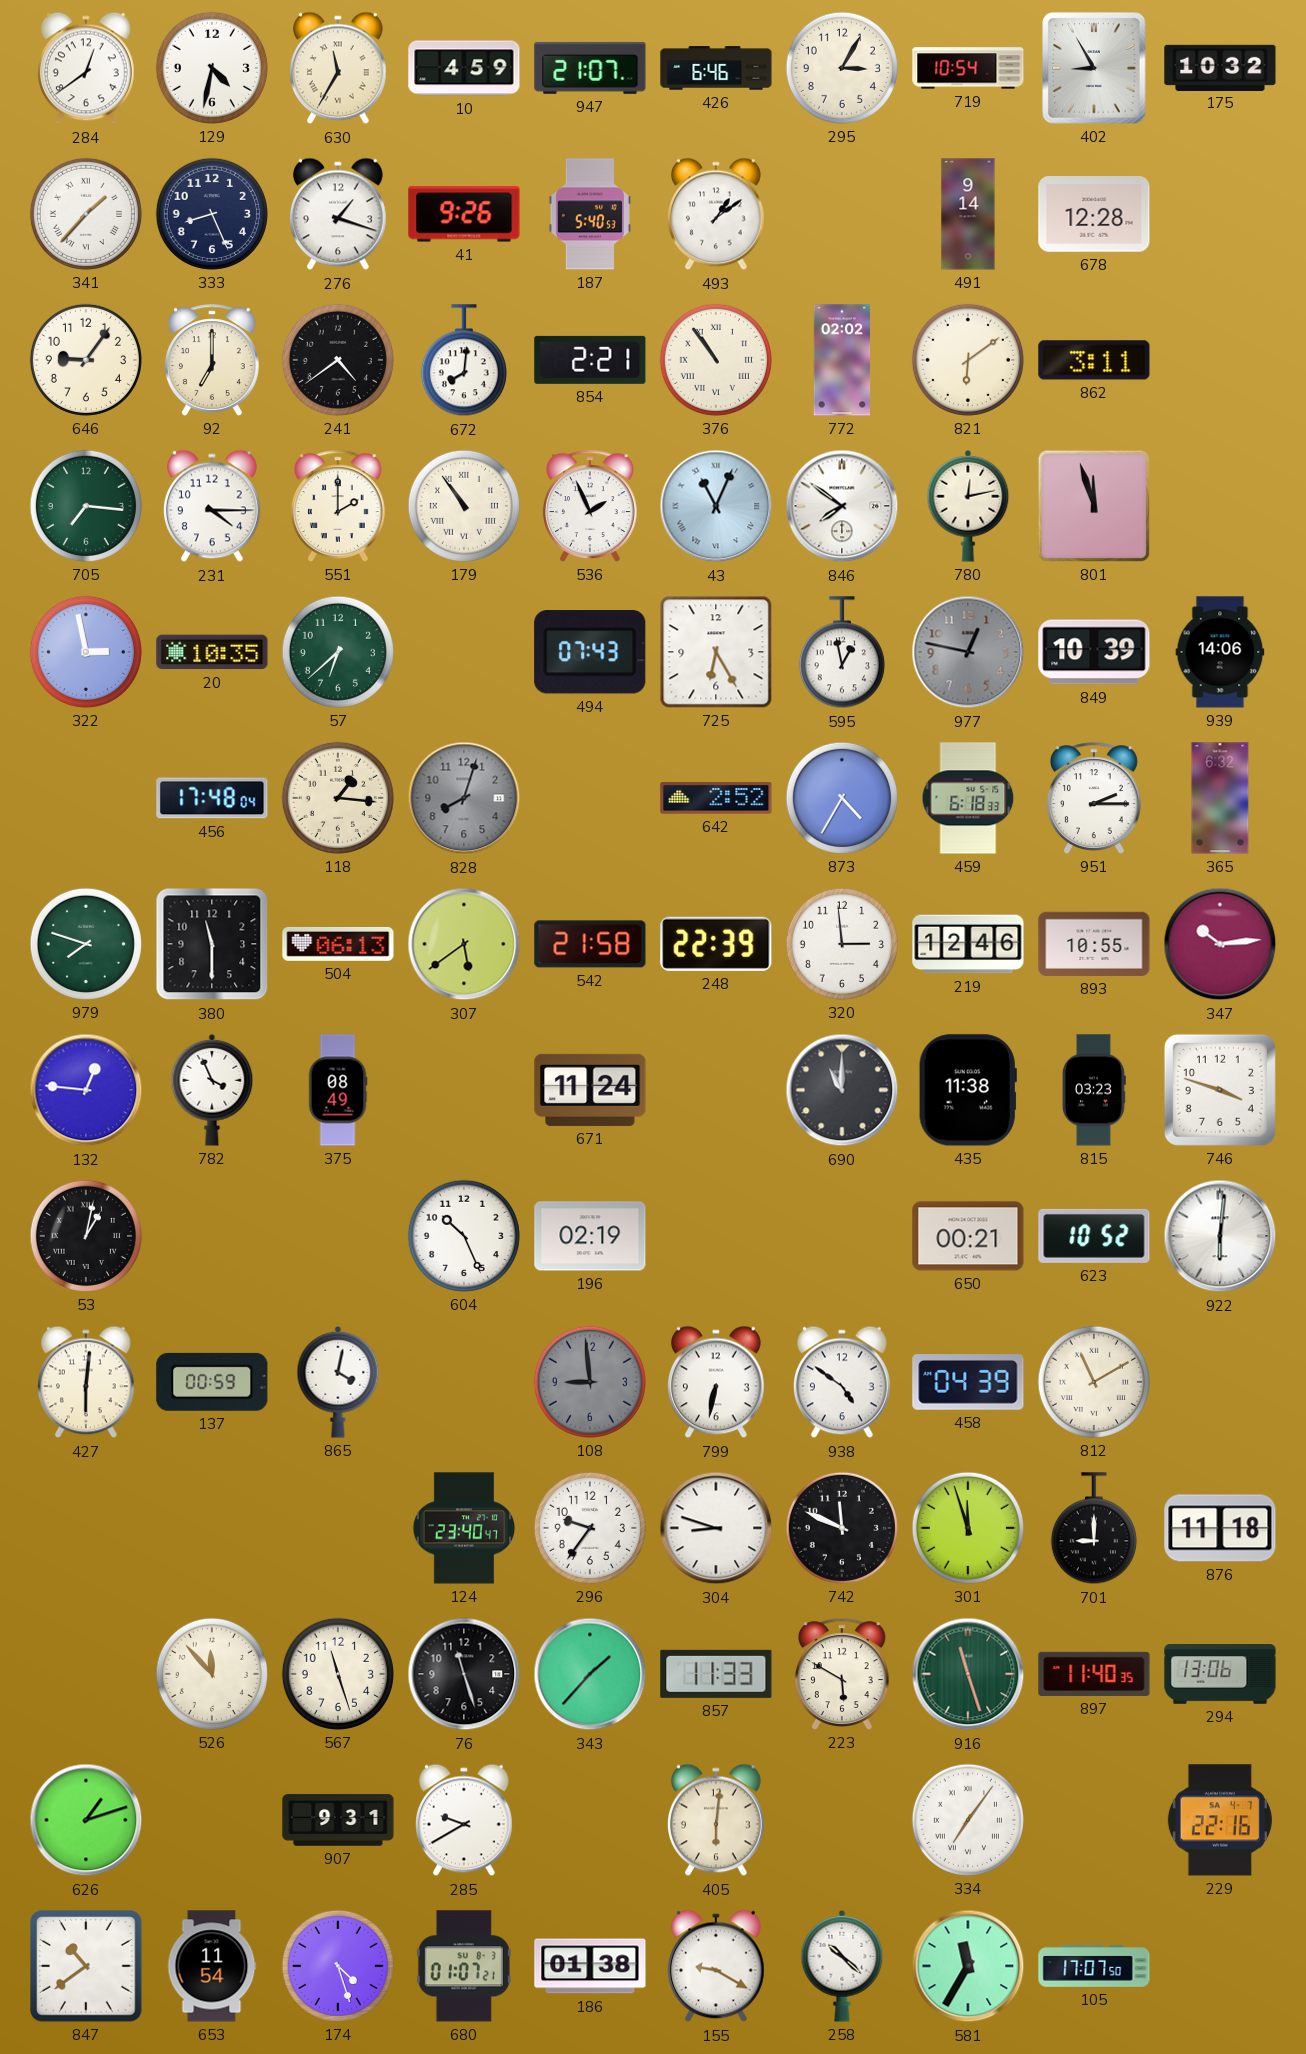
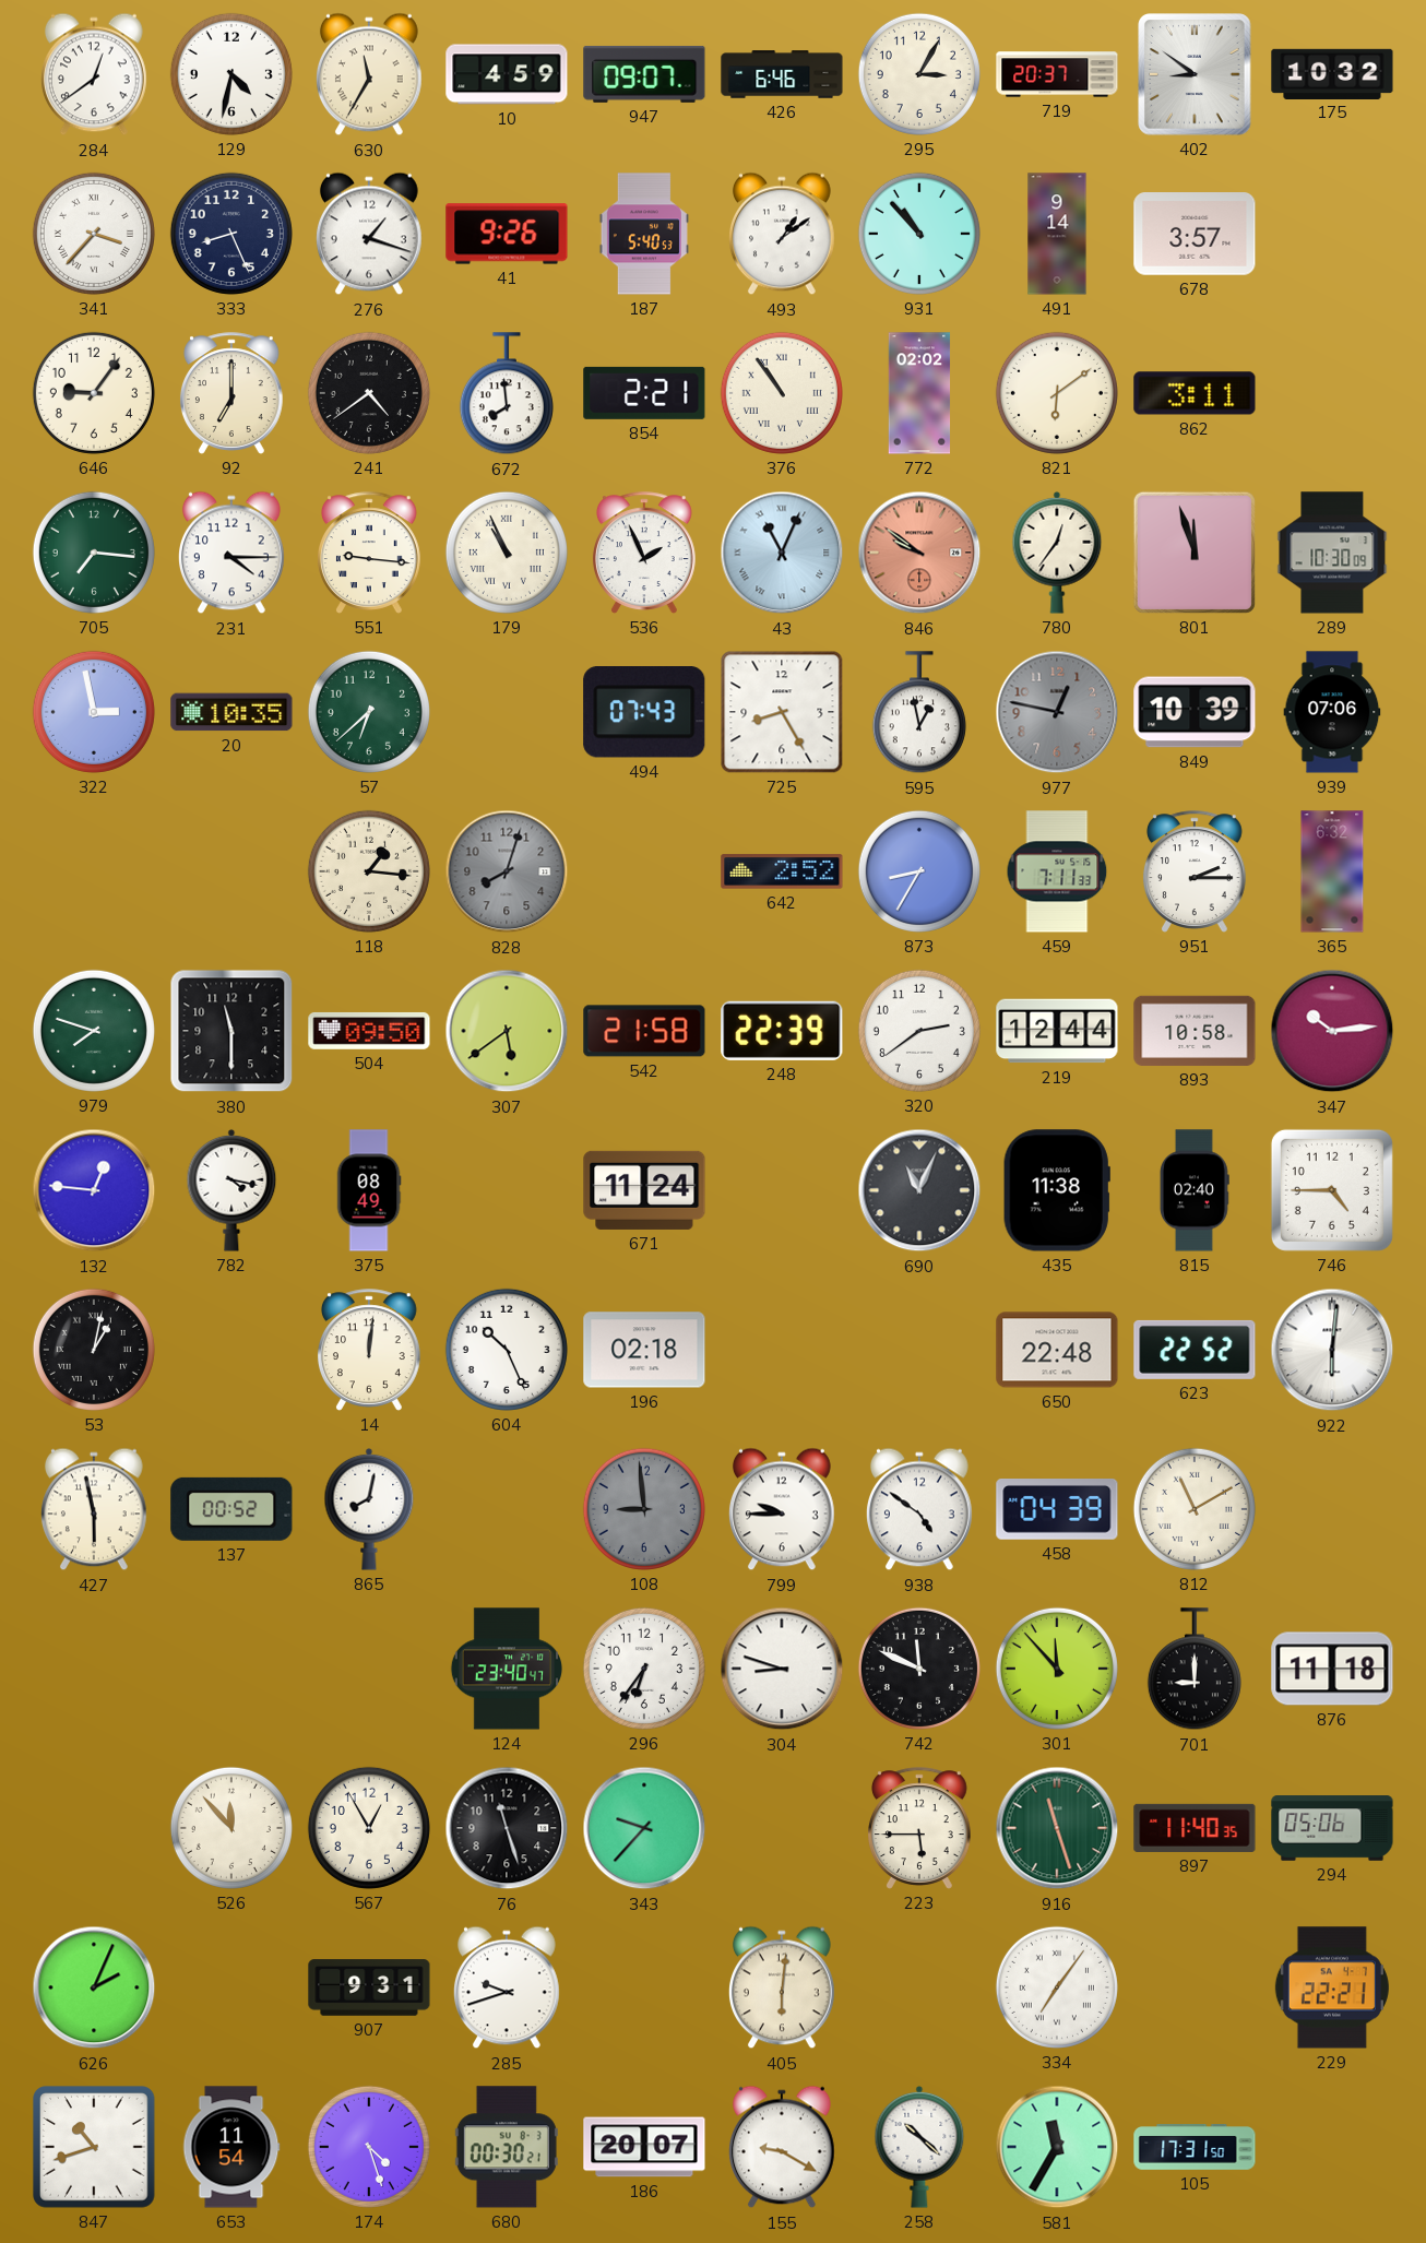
947: 21:07 -> 09:07
719: 10:54 -> 20:37
402: 8:55 -> 8:51
341: 1:37 -> 3:37
931: none -> 10:53
678: 12:28 -> 3:57
672: 8:01 -> 7:59
551: 2:00 -> 9:16
179: 10:54 -> 10:56
846: 7:51 -> 9:51
846 dial: white -> salmon
780: 12:13 -> 12:36
289: none -> 10:30
725: 6:25 -> 8:25
939: 14:06 -> 07:06
456: 17:48 -> none
873: 4:35 -> 8:35
459: 6:18 -> 7:11
504: 06:13 -> 09:50
320: 2:59 -> 2:39
219: 12:46 -> 12:44
893: 10:55 -> 10:58
782: 3:56 -> 4:17
690: 11:00 -> 11:04
815: 03:23 -> 02:40
746: 3:48 -> 4:45
14: none -> 12:01
196: 02:19 -> 02:18
650: 00:21 -> 22:48
623: 10:52 -> 22:52
427: 6:01 -> 5:58
137: 00:59 -> 00:52
865: 4:02 -> 8:02
799: 6:32 -> 9:45
296: 9:36 -> 6:36
301: 11:57 -> 11:53
567: 11:27 -> 12:55
343: 1:37 -> 9:37
857: 11:33 -> none
223: 5:50 -> 5:45
294: 13:06 -> 05:06
626: 1:12 -> 2:04
285: 9:40 -> 9:42
229: 22:16 -> 22:21
847: 10:39 -> 10:42
680: 01:07 -> 00:30
186: 01:38 -> 20:07
105: 17:07 -> 17:31
